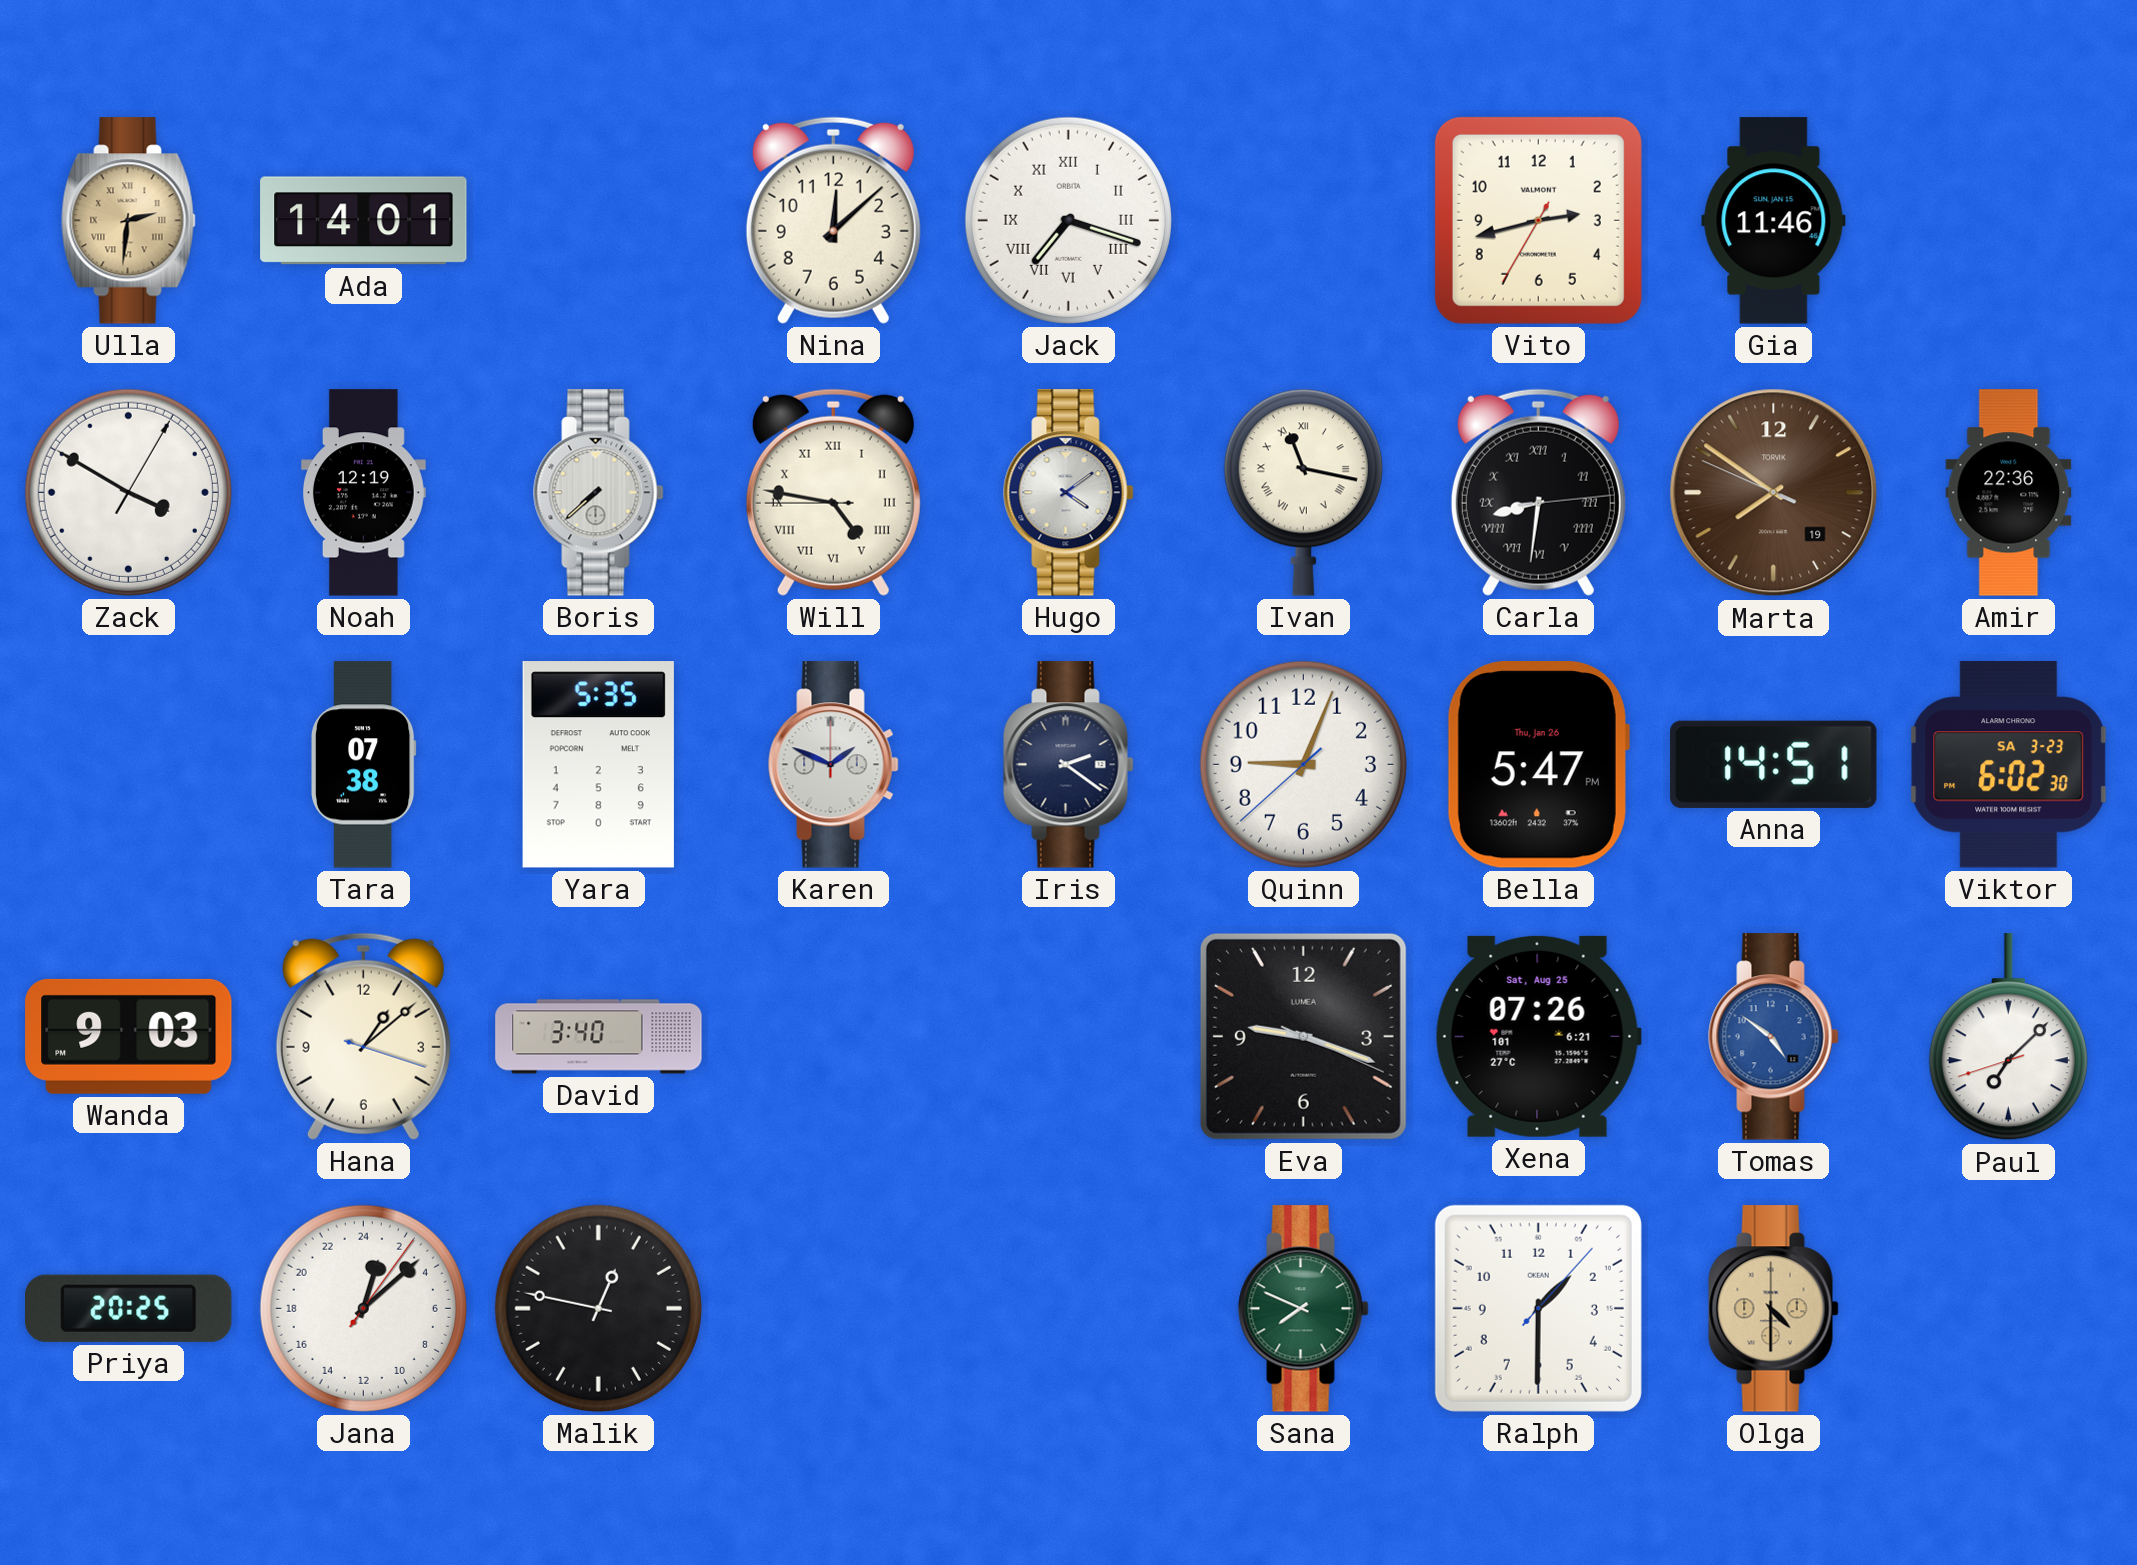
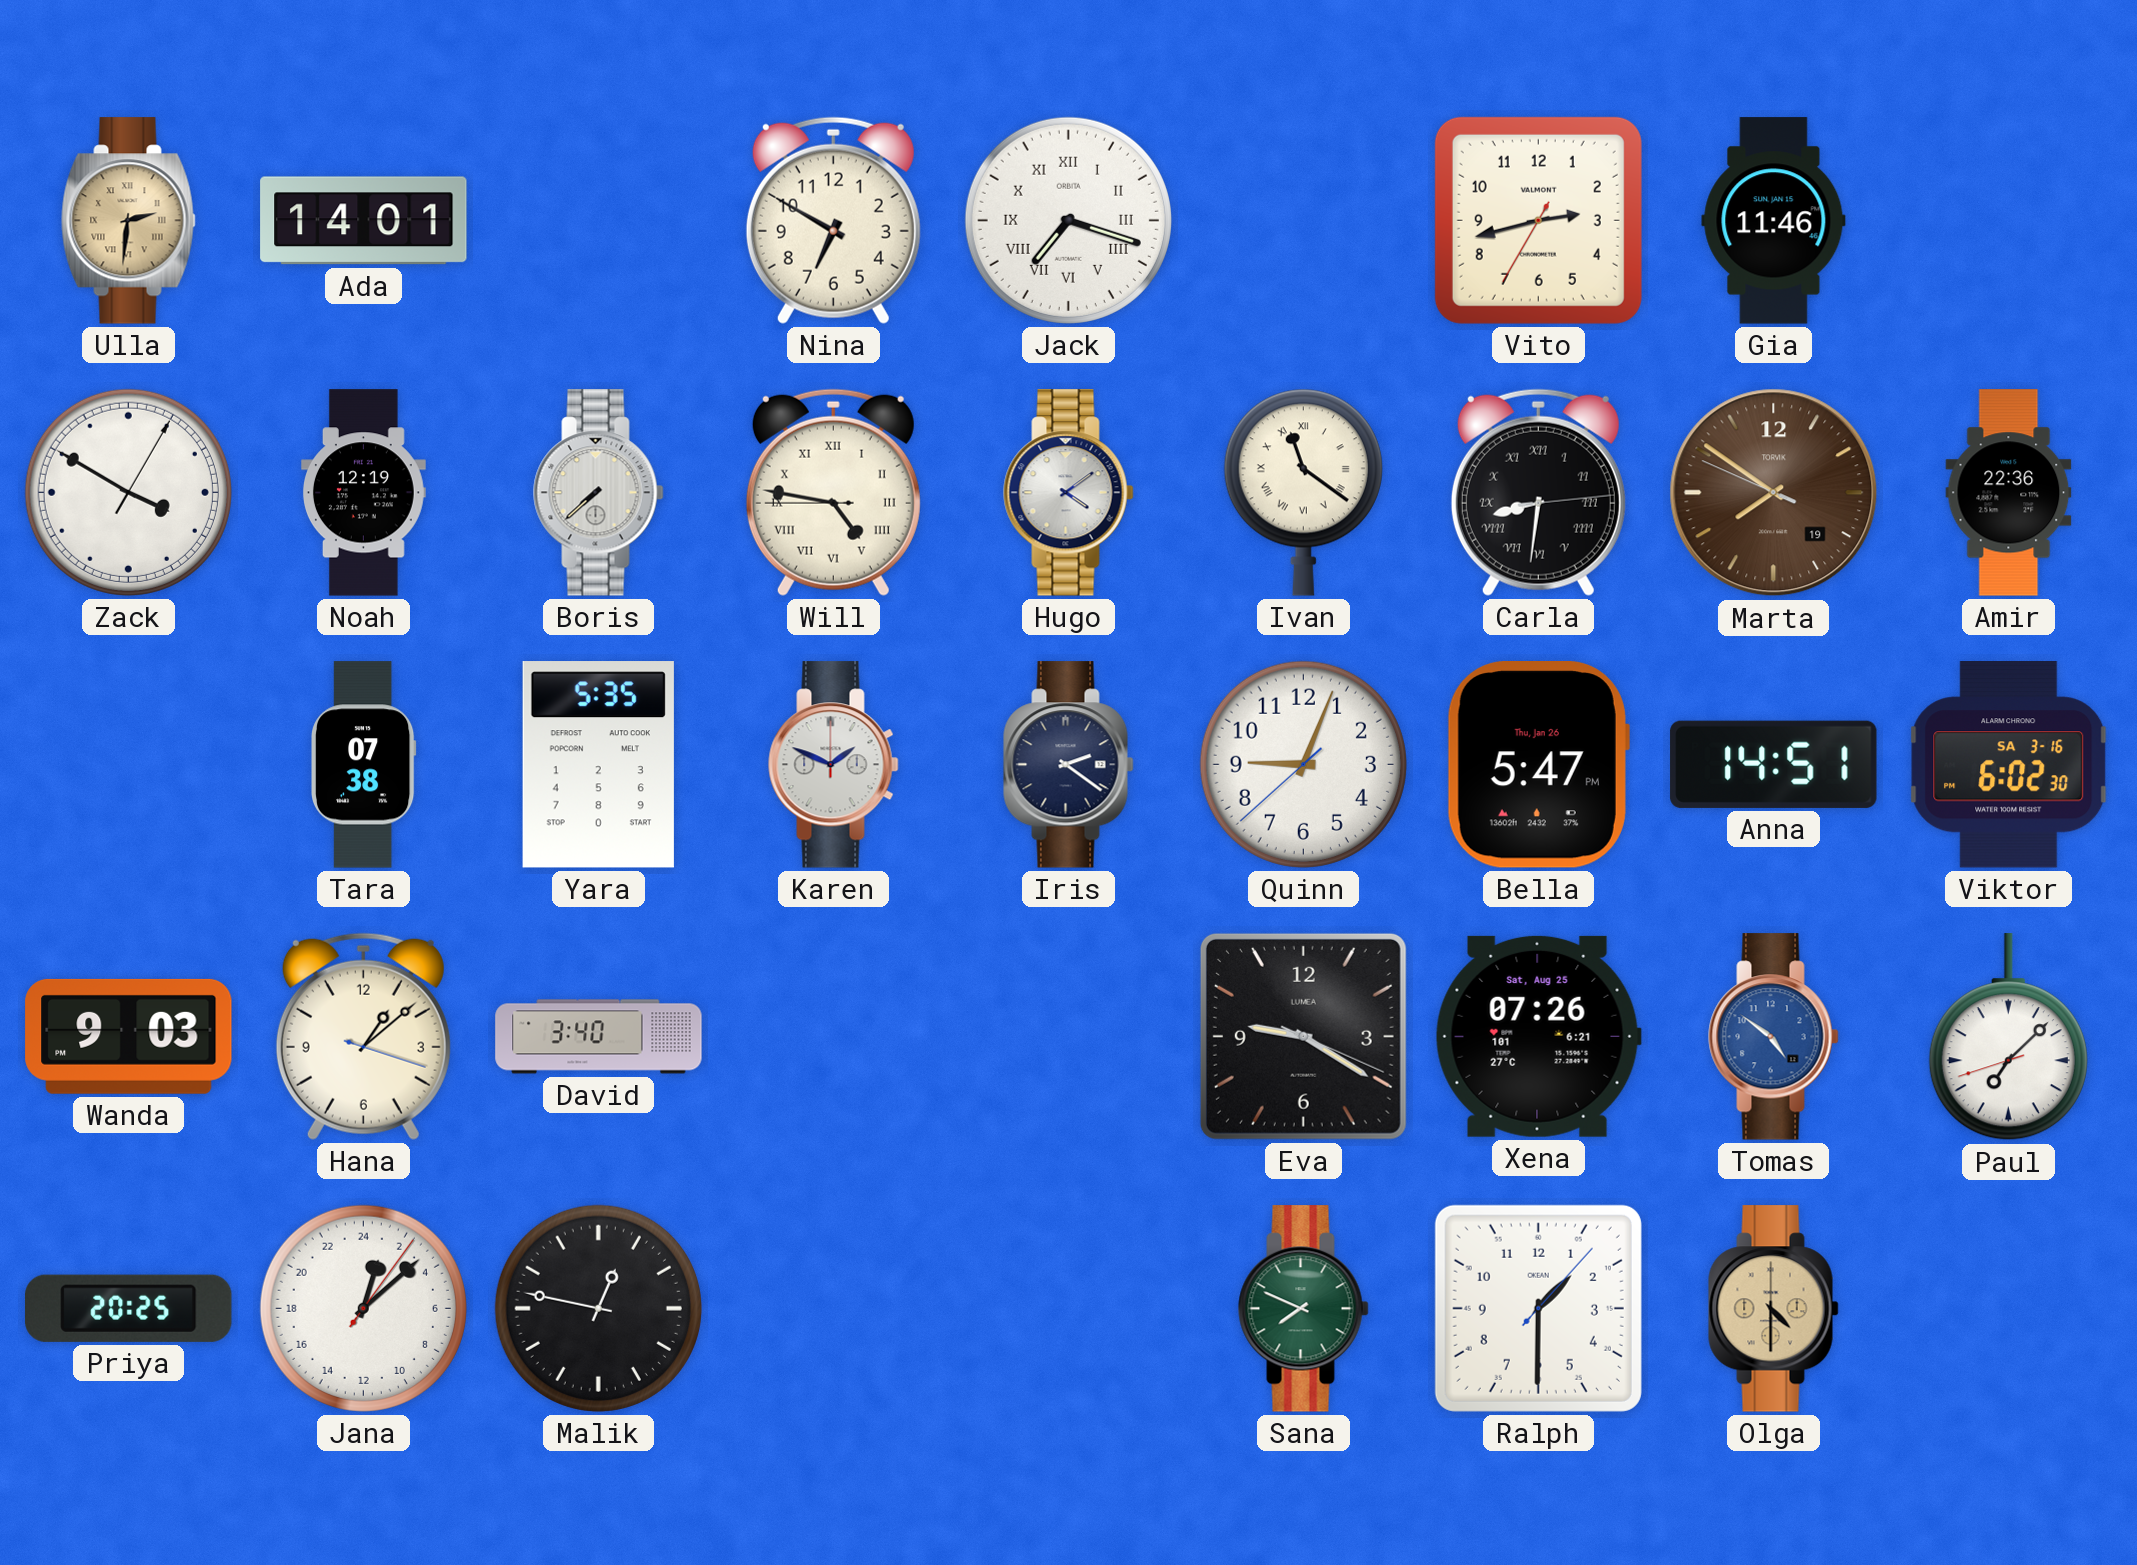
Nina: 12:08 -> 6:50
Ivan: 11:17 -> 11:21
Viktor date: SA 3-23 -> SA 3-16
Eva: 9:18 -> 9:20
